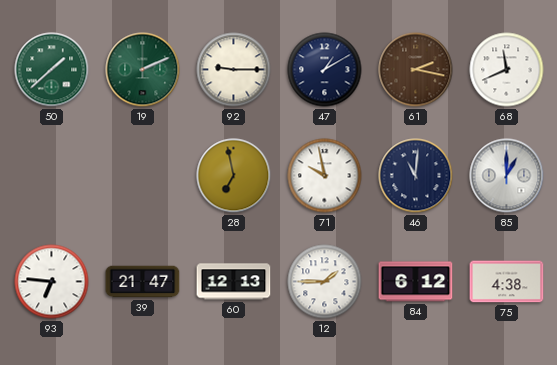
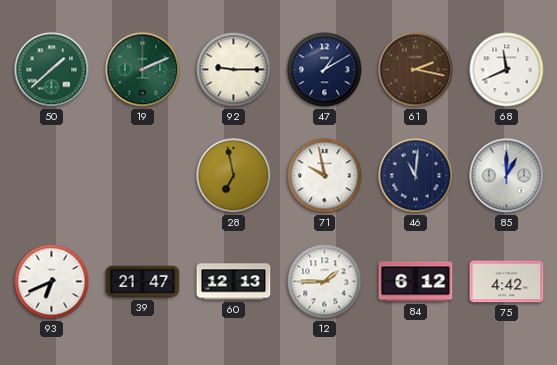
93: 6:46 -> 6:41
75: 4:38 -> 4:42
